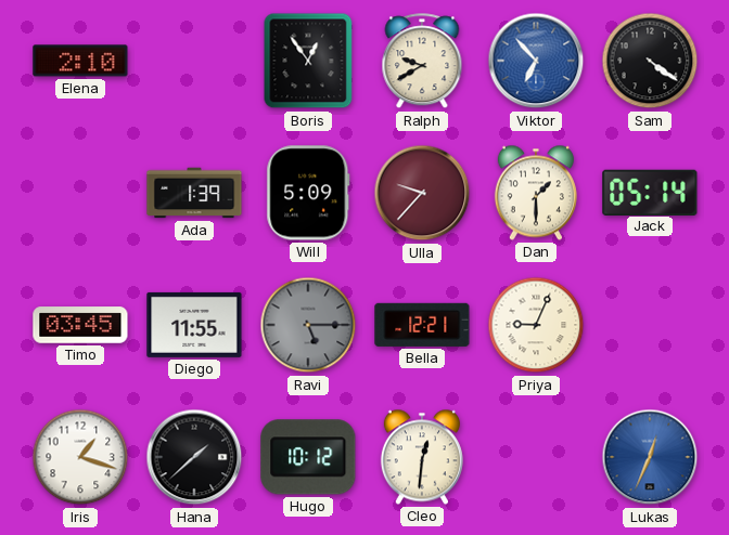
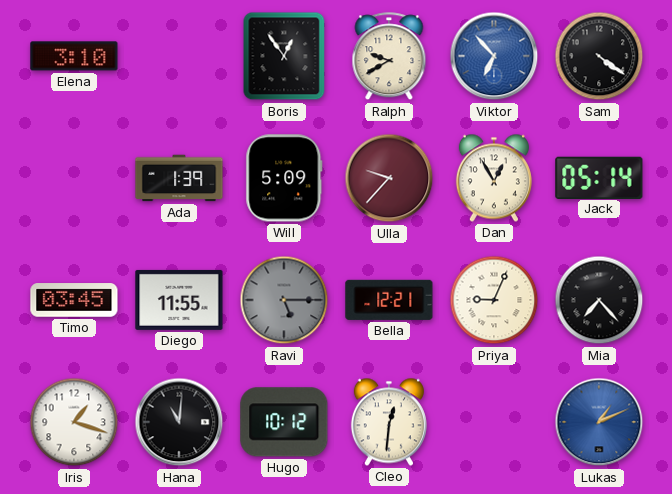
Elena: 2:10 -> 3:10
Dan: 1:30 -> 12:55
Mia: none -> 7:23
Hana: 1:38 -> 11:01
Lukas: 12:34 -> 1:11
